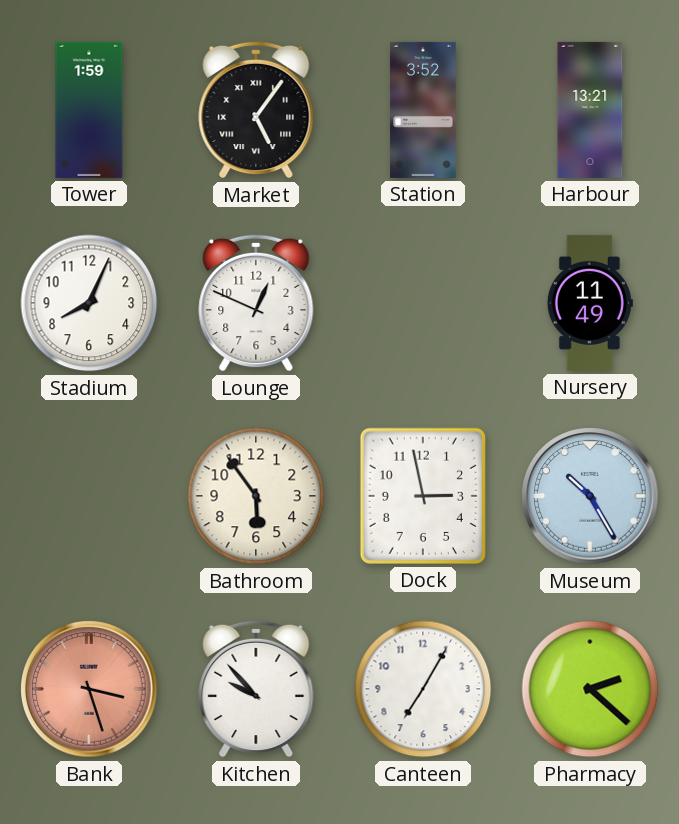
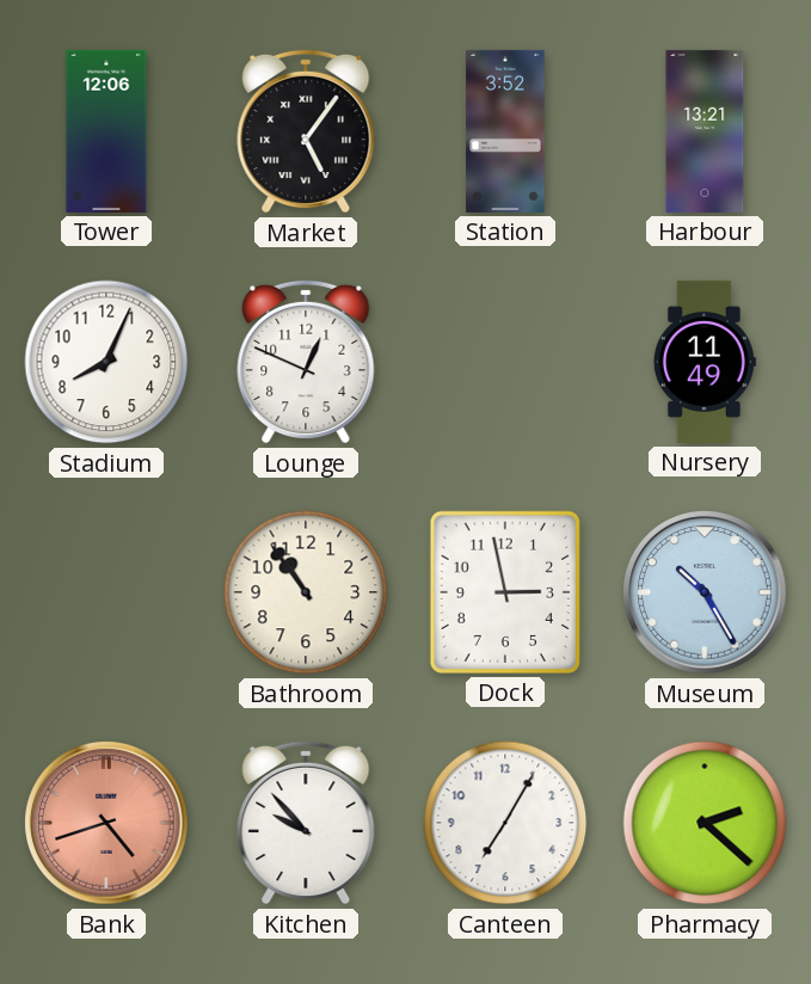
Tower: 1:59 -> 12:06
Bathroom: 5:54 -> 10:54
Bank: 3:27 -> 4:42
